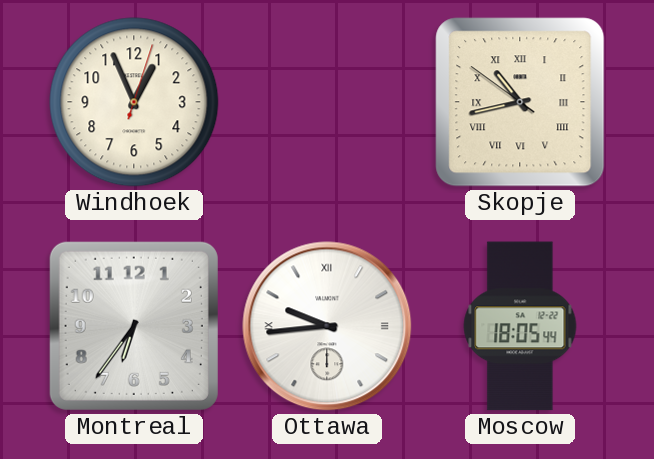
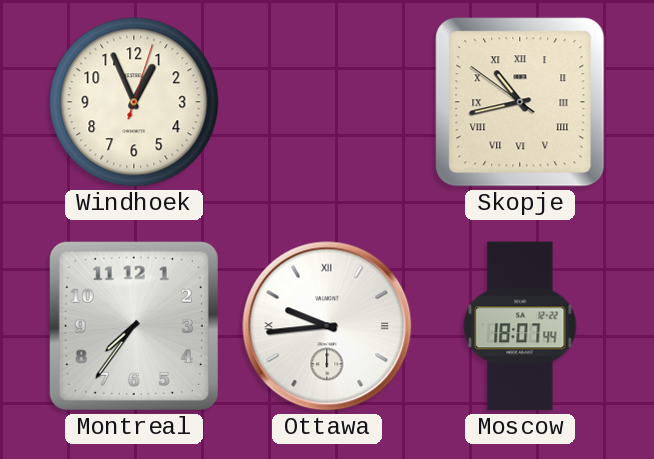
Montreal: 6:36 -> 7:36
Moscow: 18:05 -> 18:07
